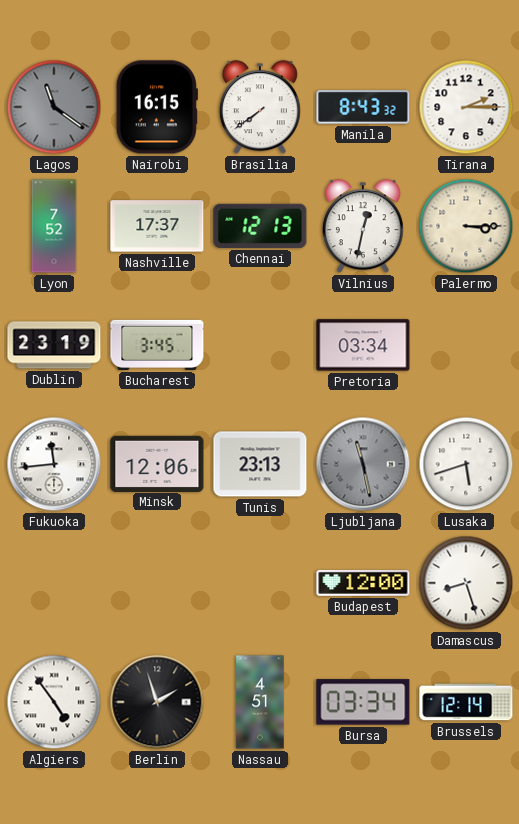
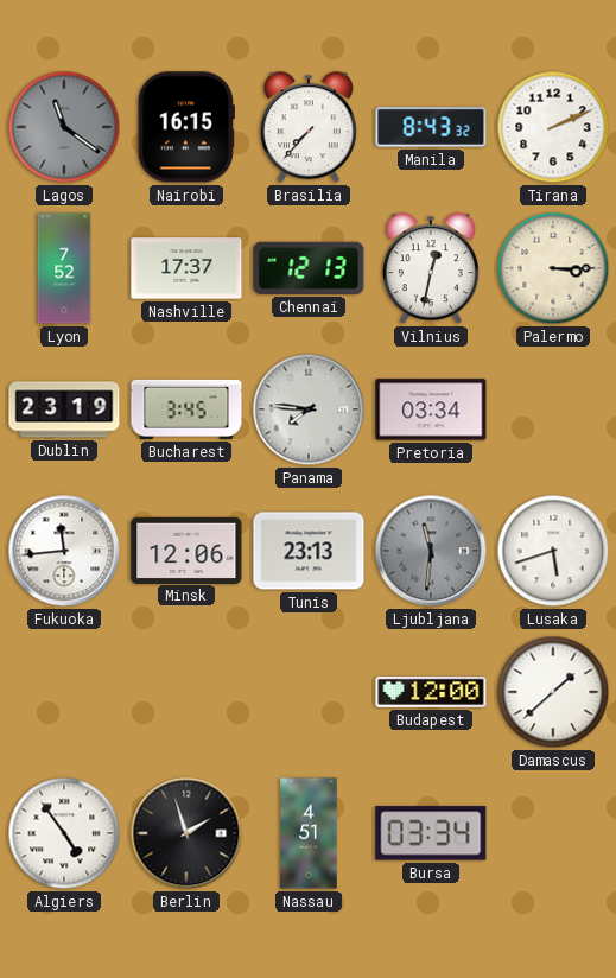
Brasilia: 7:39 -> 7:37
Tirana: 2:15 -> 2:11
Panama: none -> 7:46
Ljubljana: 11:28 -> 11:31
Damascus: 8:27 -> 1:38
Brussels: 12:14 -> none
